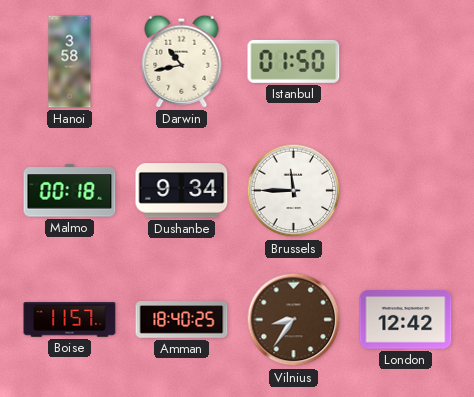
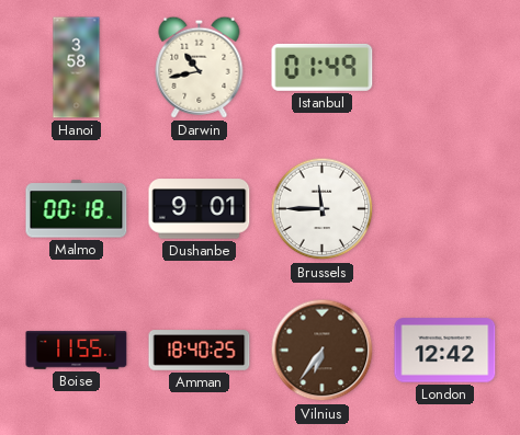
Istanbul: 01:50 -> 01:49
Dushanbe: 9:34 -> 9:01
Boise: 11:57 -> 11:55
Vilnius: 8:36 -> 6:36
